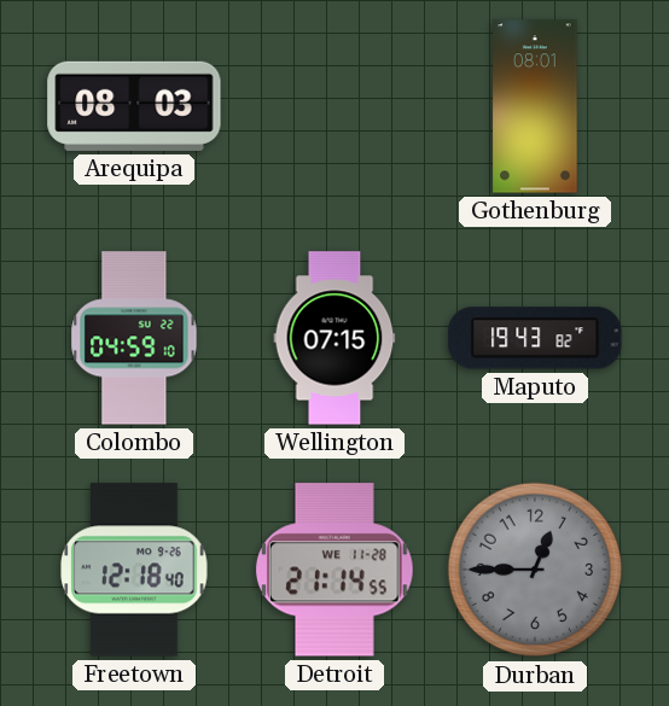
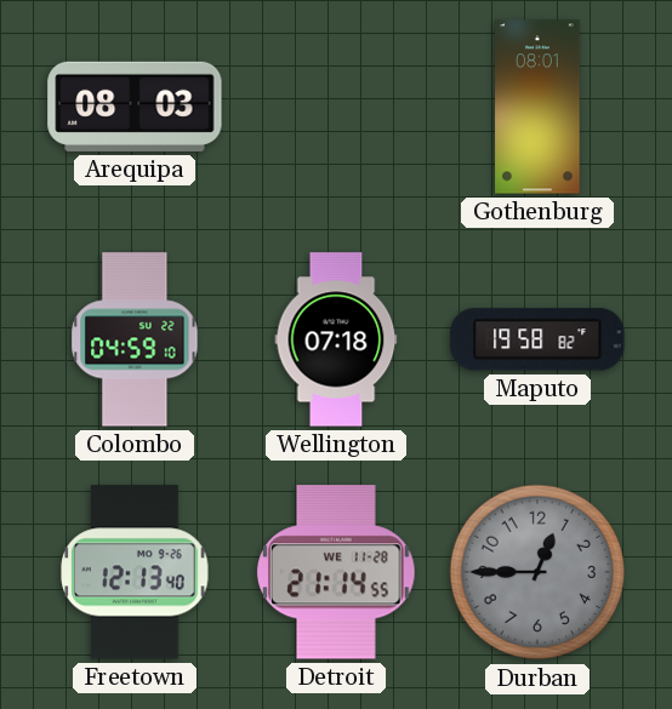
Wellington: 07:15 -> 07:18
Maputo: 19:43 -> 19:58
Freetown: 12:18 -> 12:13
